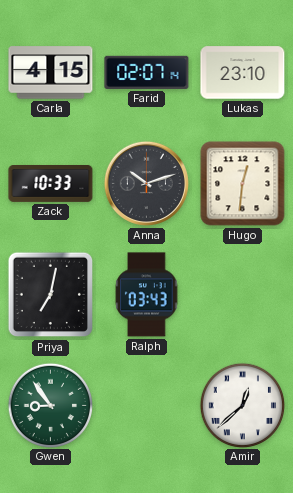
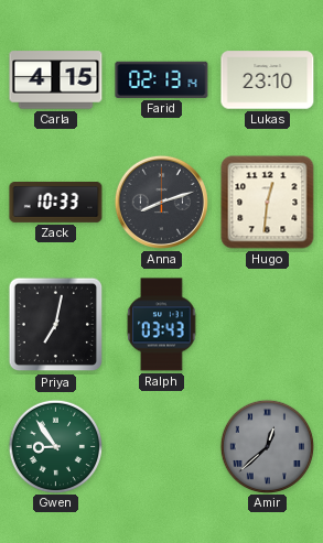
Farid: 02:07 -> 02:13
Anna: 10:12 -> 8:12
Amir dial: white -> grey
